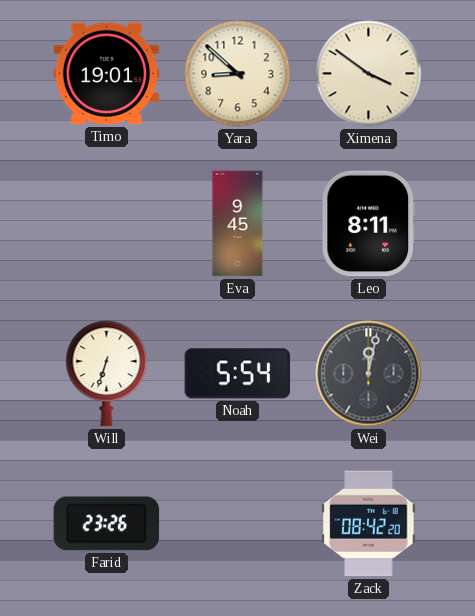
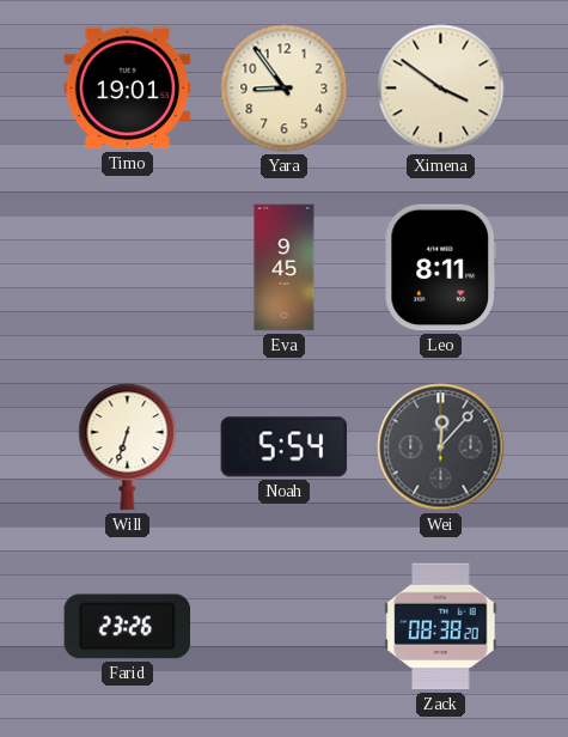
Yara: 8:52 -> 8:54
Wei: 12:02 -> 12:07
Zack: 08:42 -> 08:38
